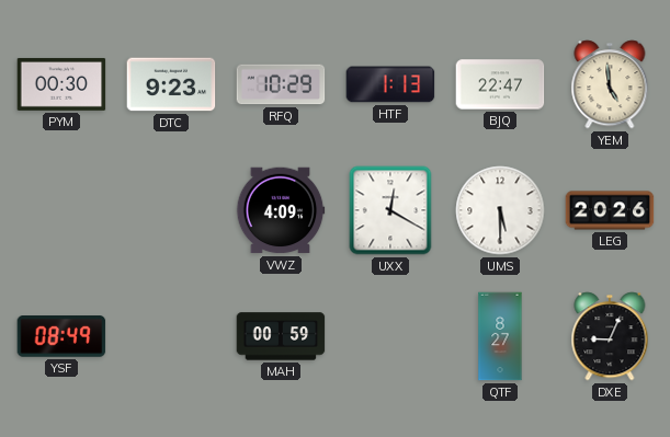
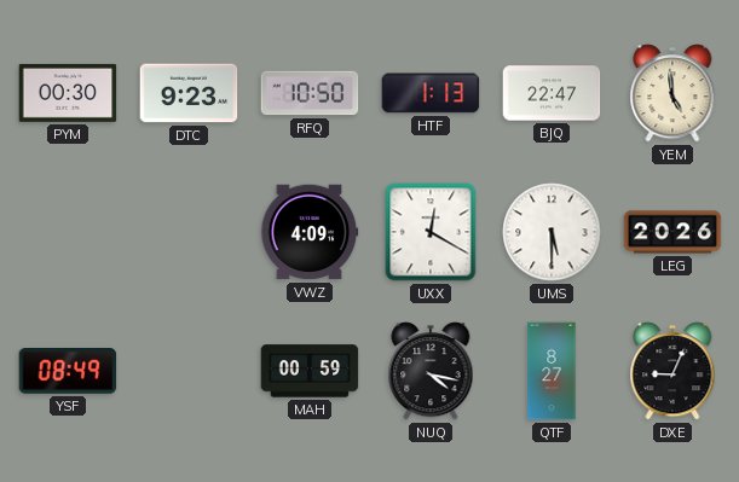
RFQ: 10:29 -> 10:50
NUQ: none -> 4:17
